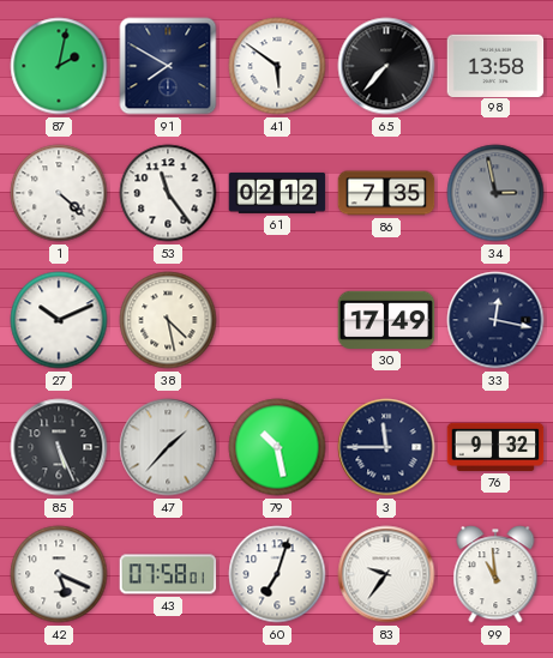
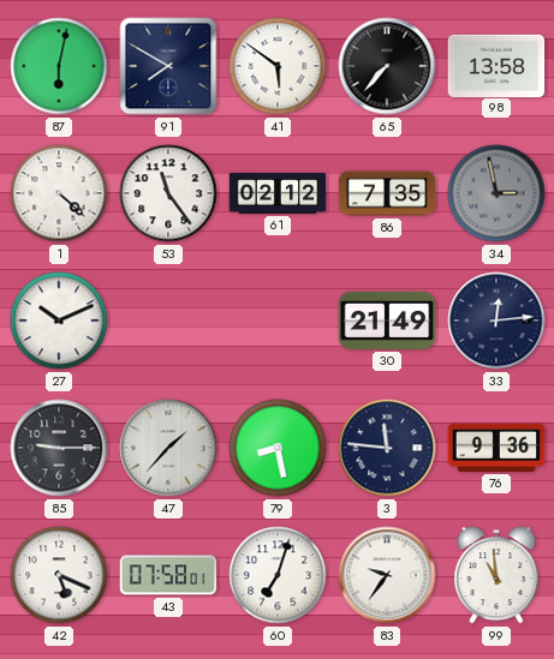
87: 2:02 -> 6:02
38: 4:28 -> none
30: 17:49 -> 21:49
33: 12:17 -> 12:14
85: 5:26 -> 9:15
79: 10:28 -> 8:28
3: 11:45 -> 11:46
76: 9:32 -> 9:36
